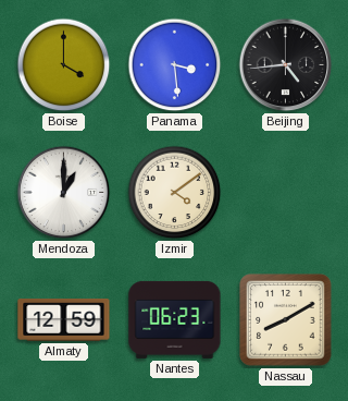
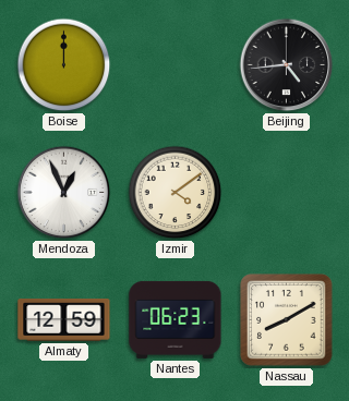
Boise: 4:00 -> 12:00
Panama: 3:29 -> none
Mendoza: 1:00 -> 12:56
